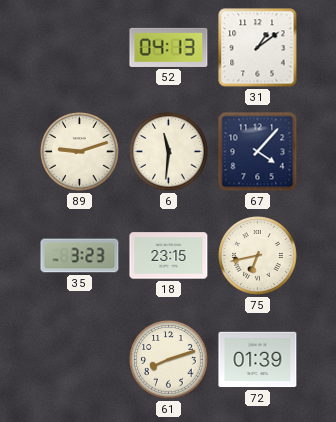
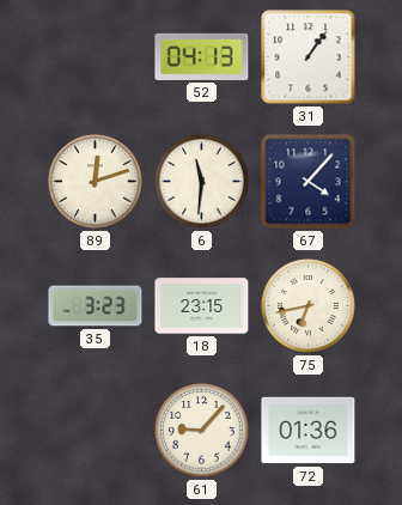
31: 1:09 -> 1:06
89: 9:12 -> 12:12
61: 8:12 -> 9:07
72: 01:39 -> 01:36
